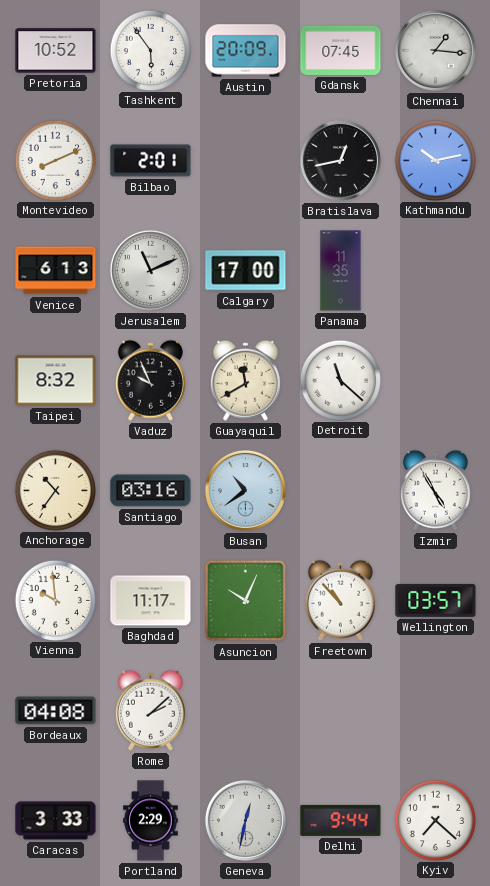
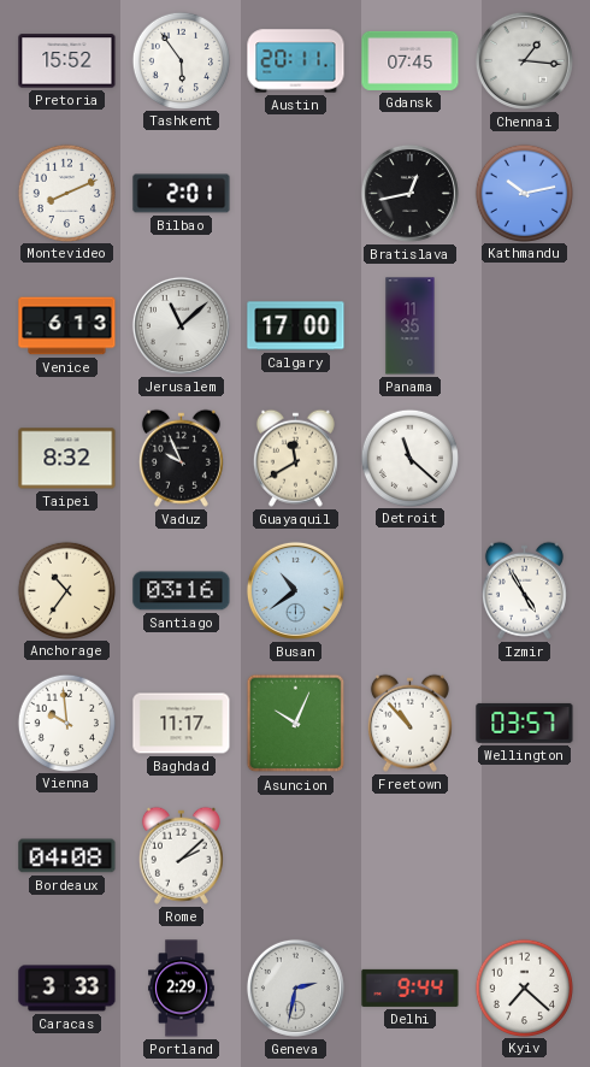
Pretoria: 10:52 -> 15:52
Austin: 20:09 -> 20:11
Jerusalem: 11:11 -> 11:08
Geneva: 12:32 -> 2:32
